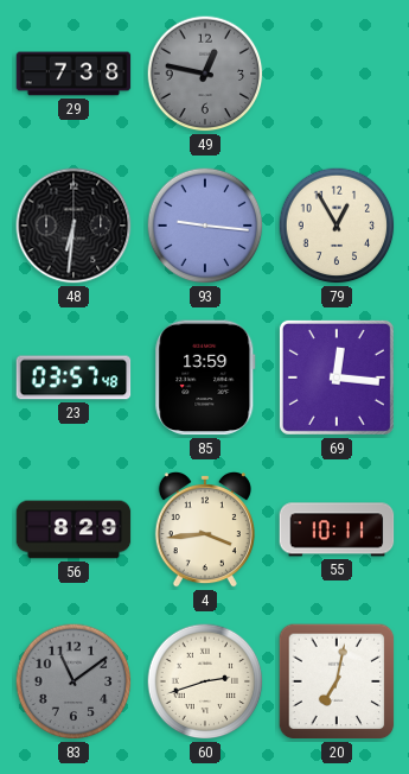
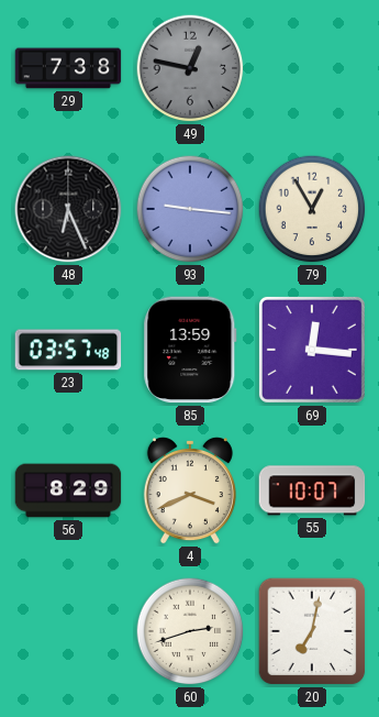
48: 6:31 -> 6:26
4: 3:44 -> 3:41
55: 10:11 -> 10:07
83: 11:09 -> none
